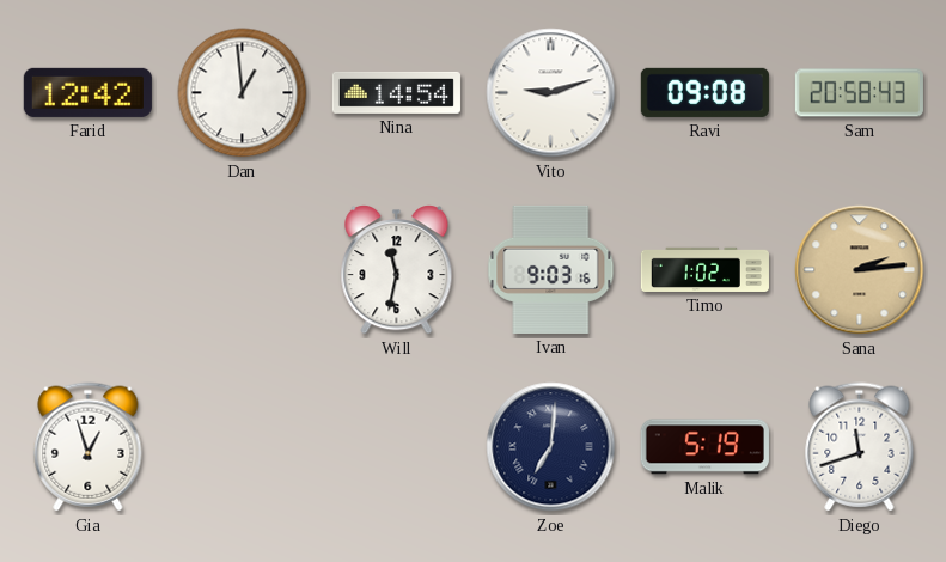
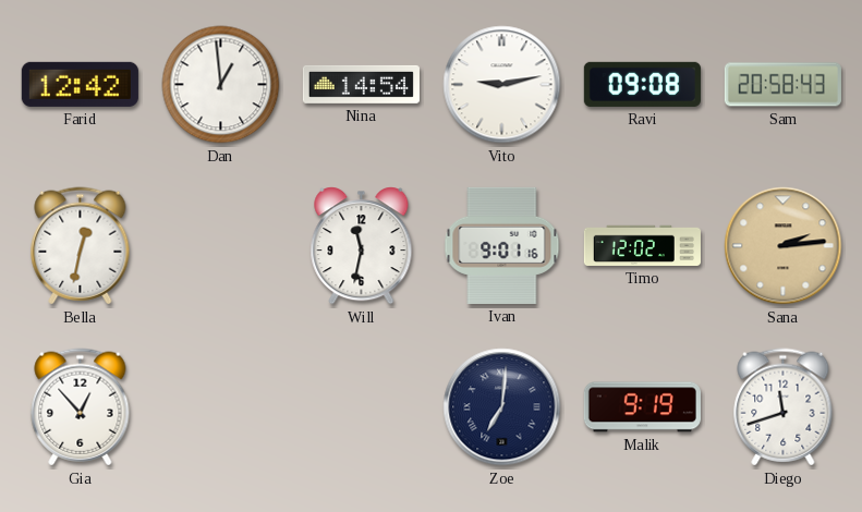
Vito: 9:12 -> 9:13
Bella: none -> 12:32
Ivan: 9:03 -> 9:01
Timo: 1:02 -> 12:02
Gia: 12:57 -> 12:53
Malik: 5:19 -> 9:19
